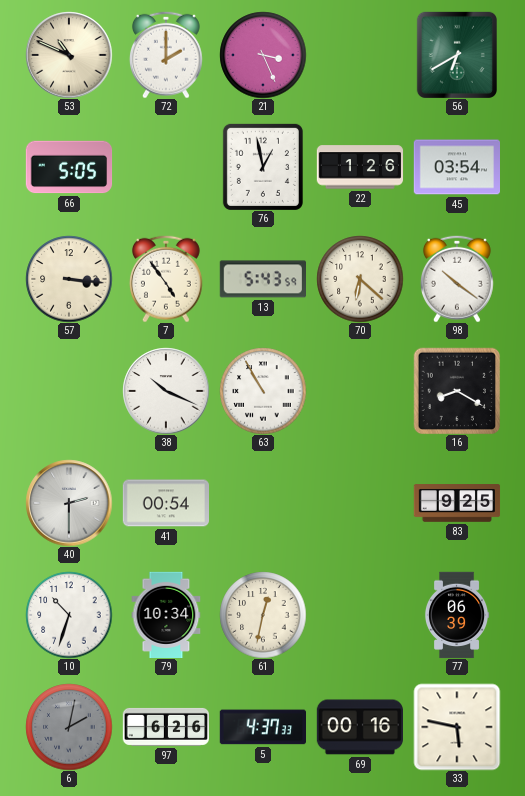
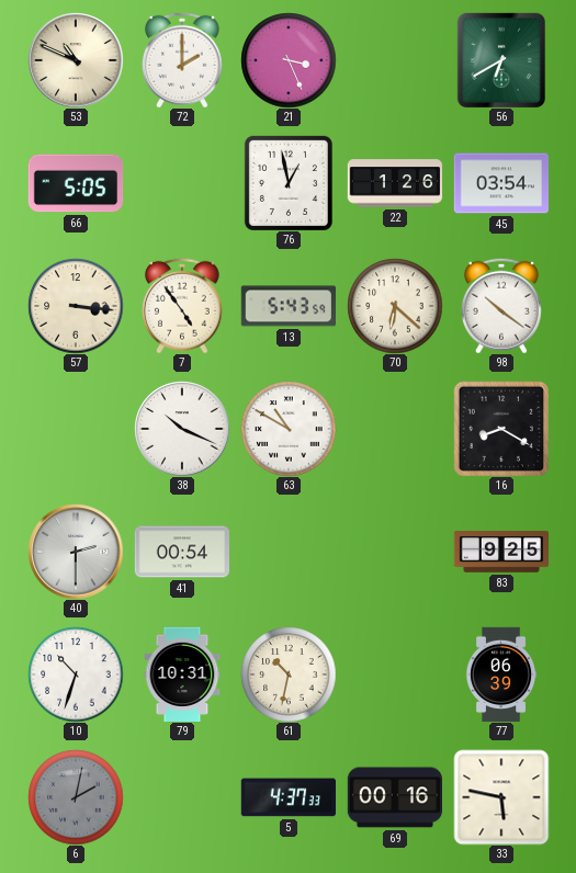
63: 10:55 -> 10:50
79: 10:34 -> 10:31
61: 12:32 -> 10:32
97: 6:26 -> none
